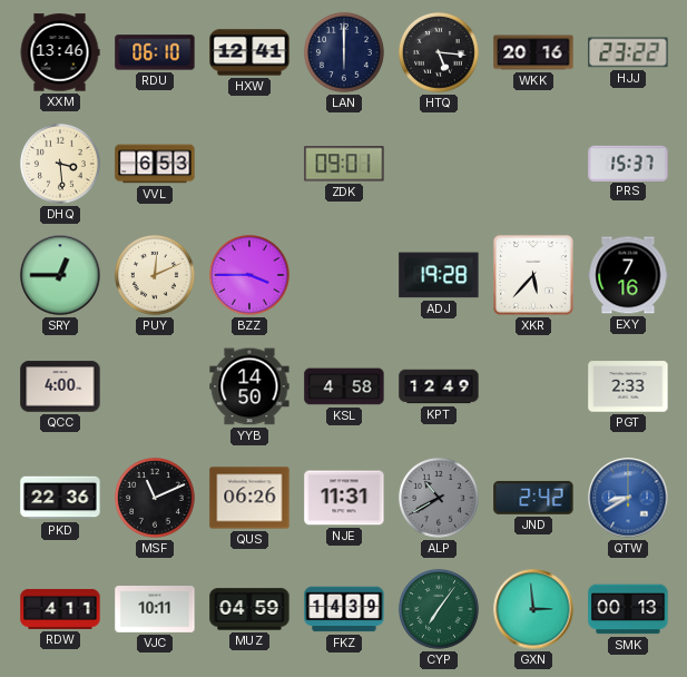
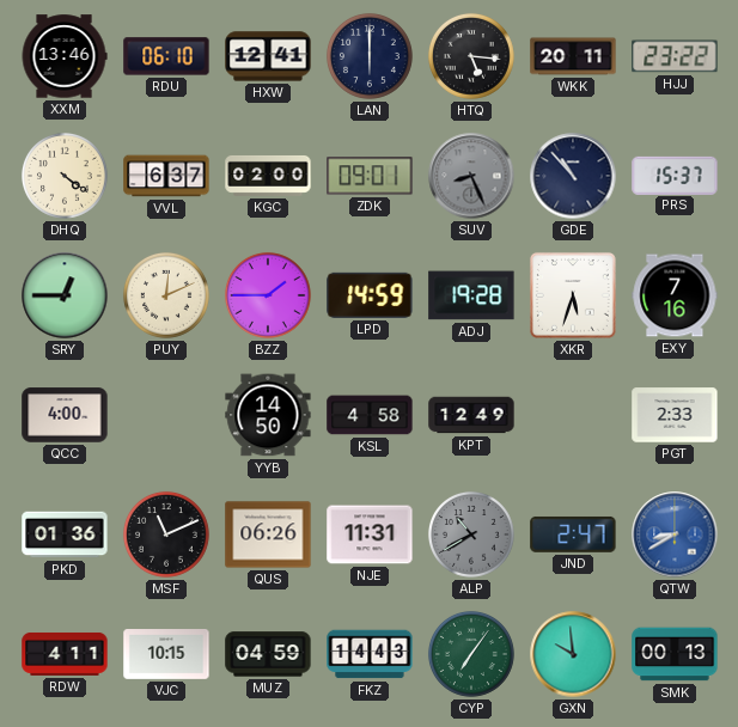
WKK: 20:16 -> 20:11
DHQ: 3:29 -> 4:21
VVL: 6:53 -> 6:37
KGC: none -> 02:00
SUV: none -> 8:26
GDE: none -> 10:53
BZZ: 3:45 -> 1:45
LPD: none -> 14:59
XKR: 5:37 -> 5:33
PKD: 22:36 -> 01:36
JND: 2:42 -> 2:47
VJC: 10:11 -> 10:15
FKZ: 14:39 -> 14:43
GXN: 2:59 -> 9:59
